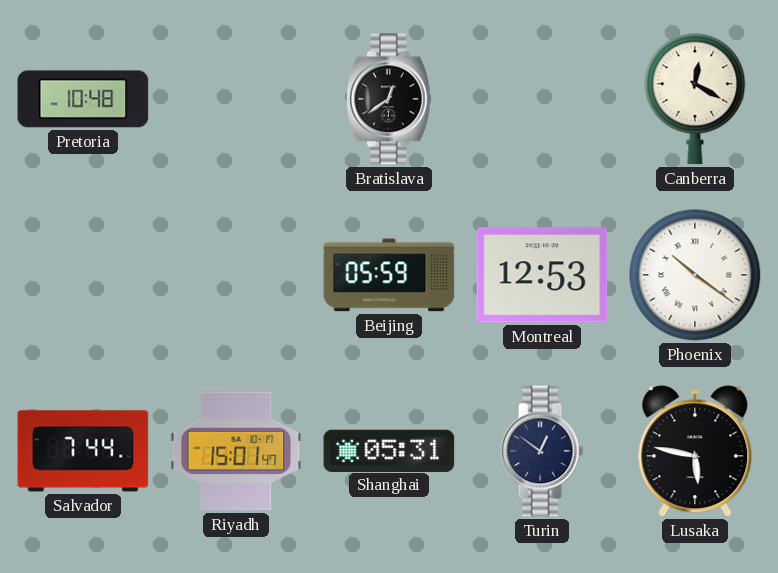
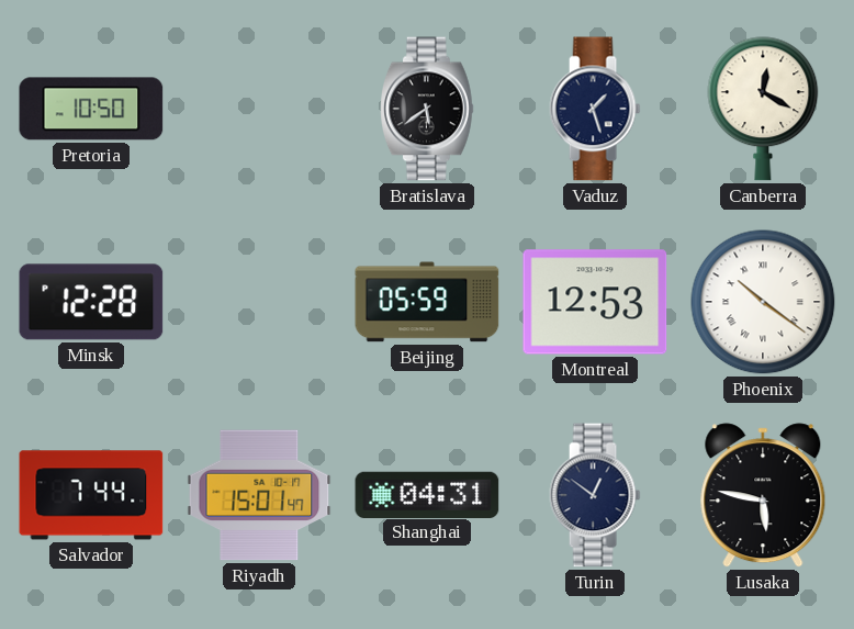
Pretoria: 10:48 -> 10:50
Bratislava: 12:39 -> 5:39
Vaduz: none -> 1:27
Minsk: none -> 12:28
Shanghai: 05:31 -> 04:31
